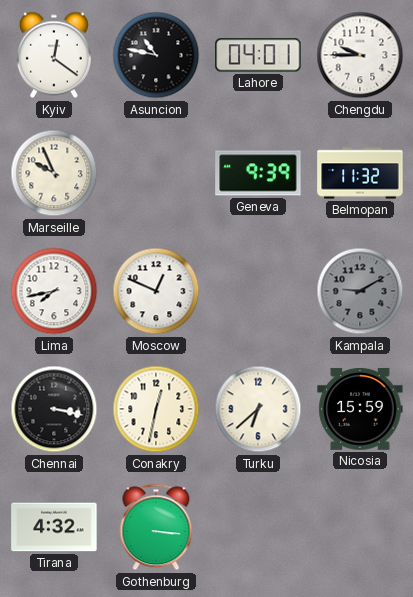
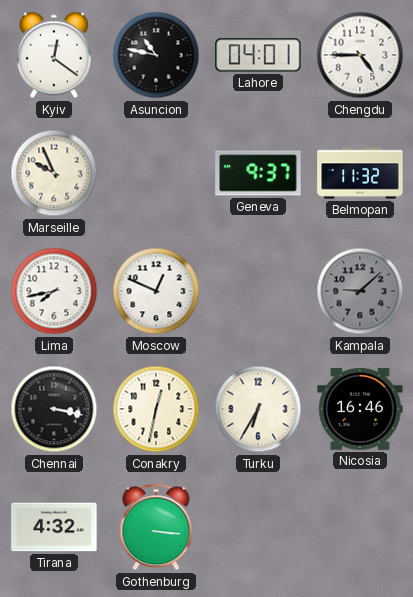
Chengdu: 9:45 -> 4:45
Geneva: 9:39 -> 9:37
Kampala: 9:10 -> 9:08
Turku: 6:38 -> 6:35
Nicosia: 15:59 -> 16:46
